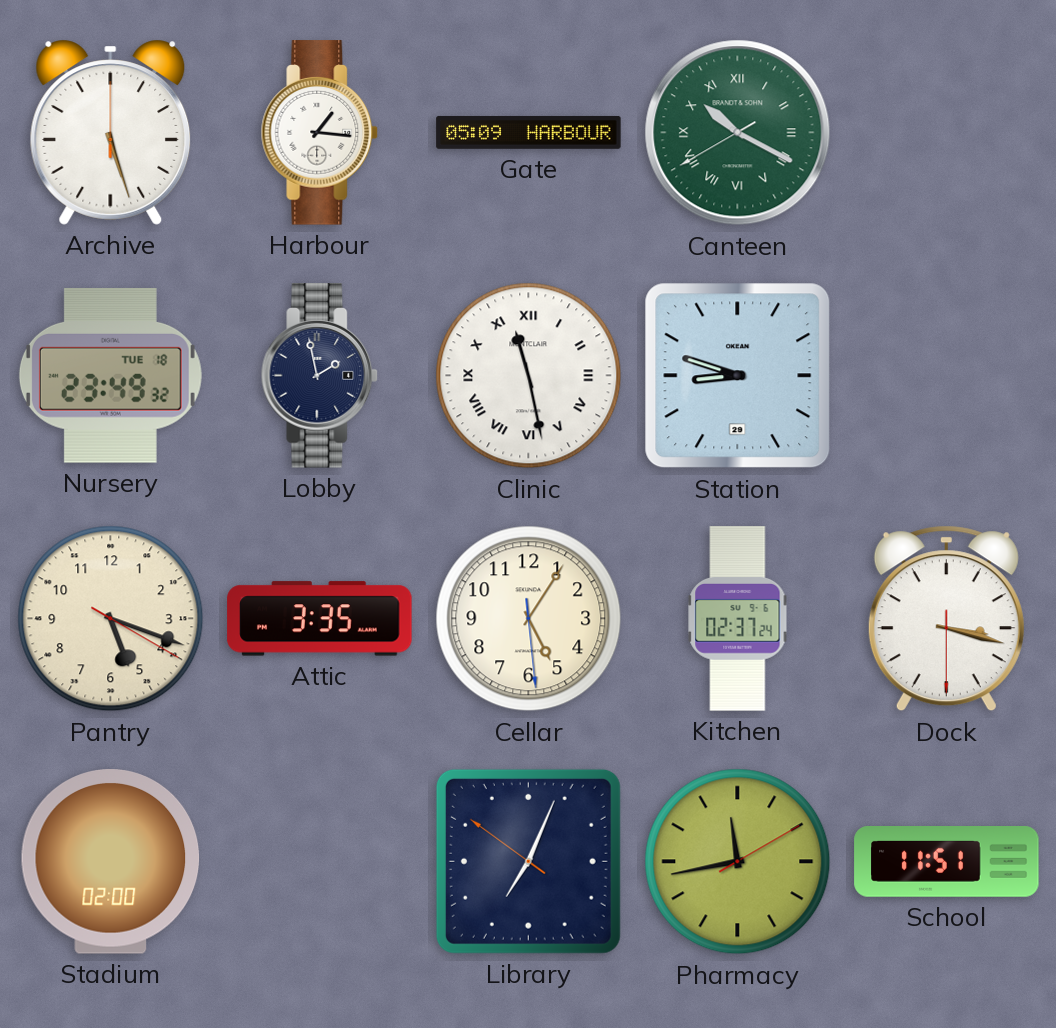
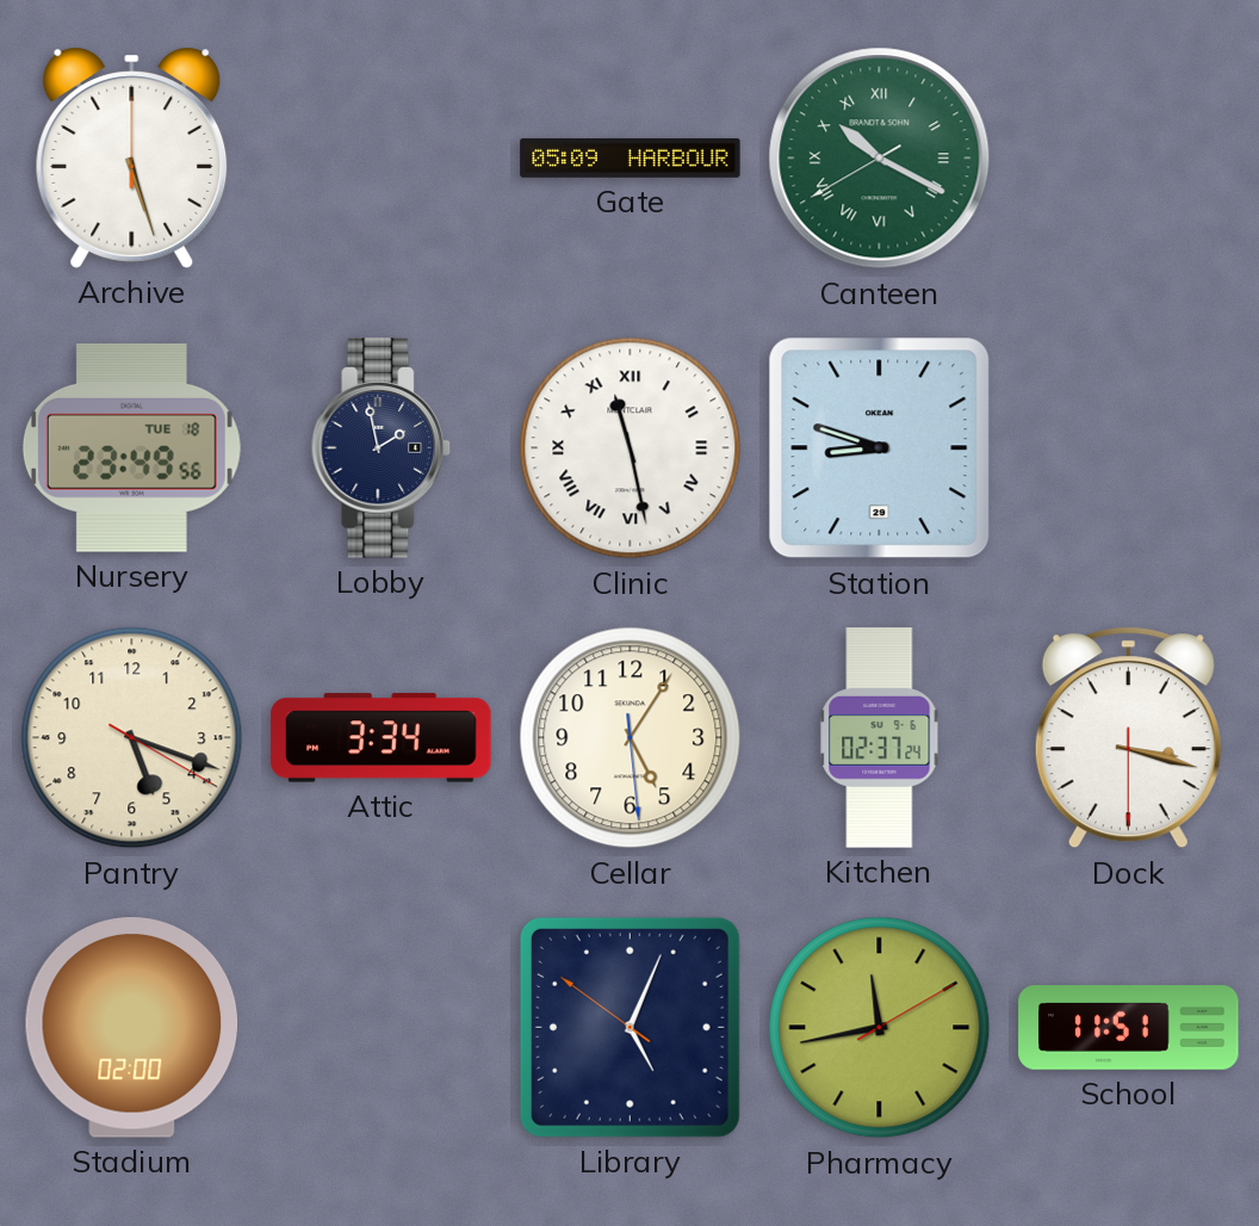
Harbour: 1:16 -> none
Nursery: 23:49:32 -> 23:49:56
Attic: 3:35 -> 3:34
Library: 7:03 -> 5:03
